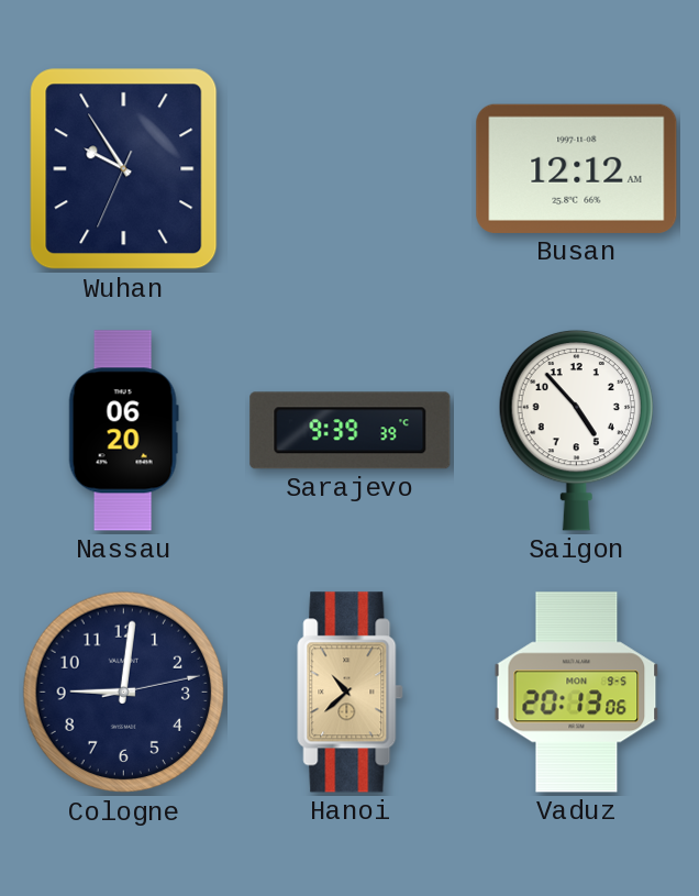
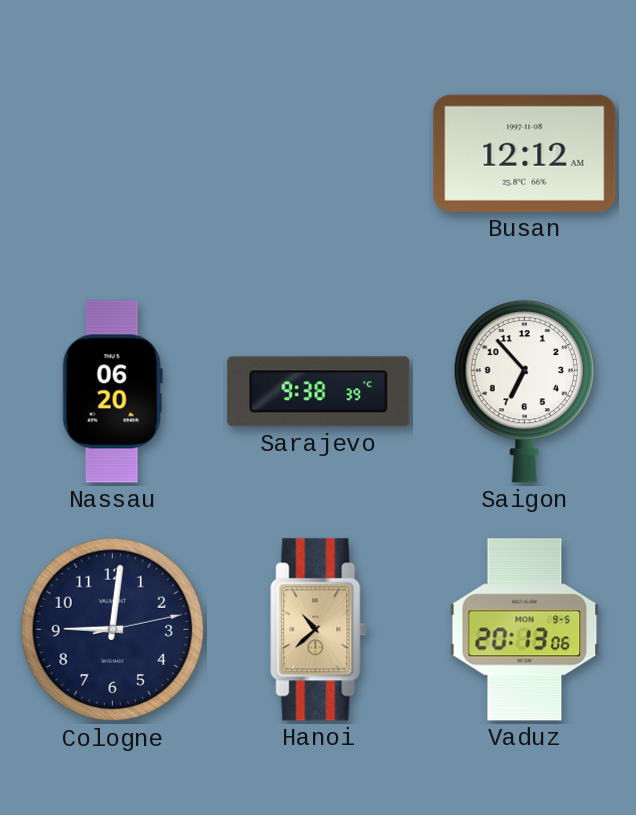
Wuhan: 9:54 -> none
Sarajevo: 9:39 -> 9:38
Saigon: 4:53 -> 6:53
